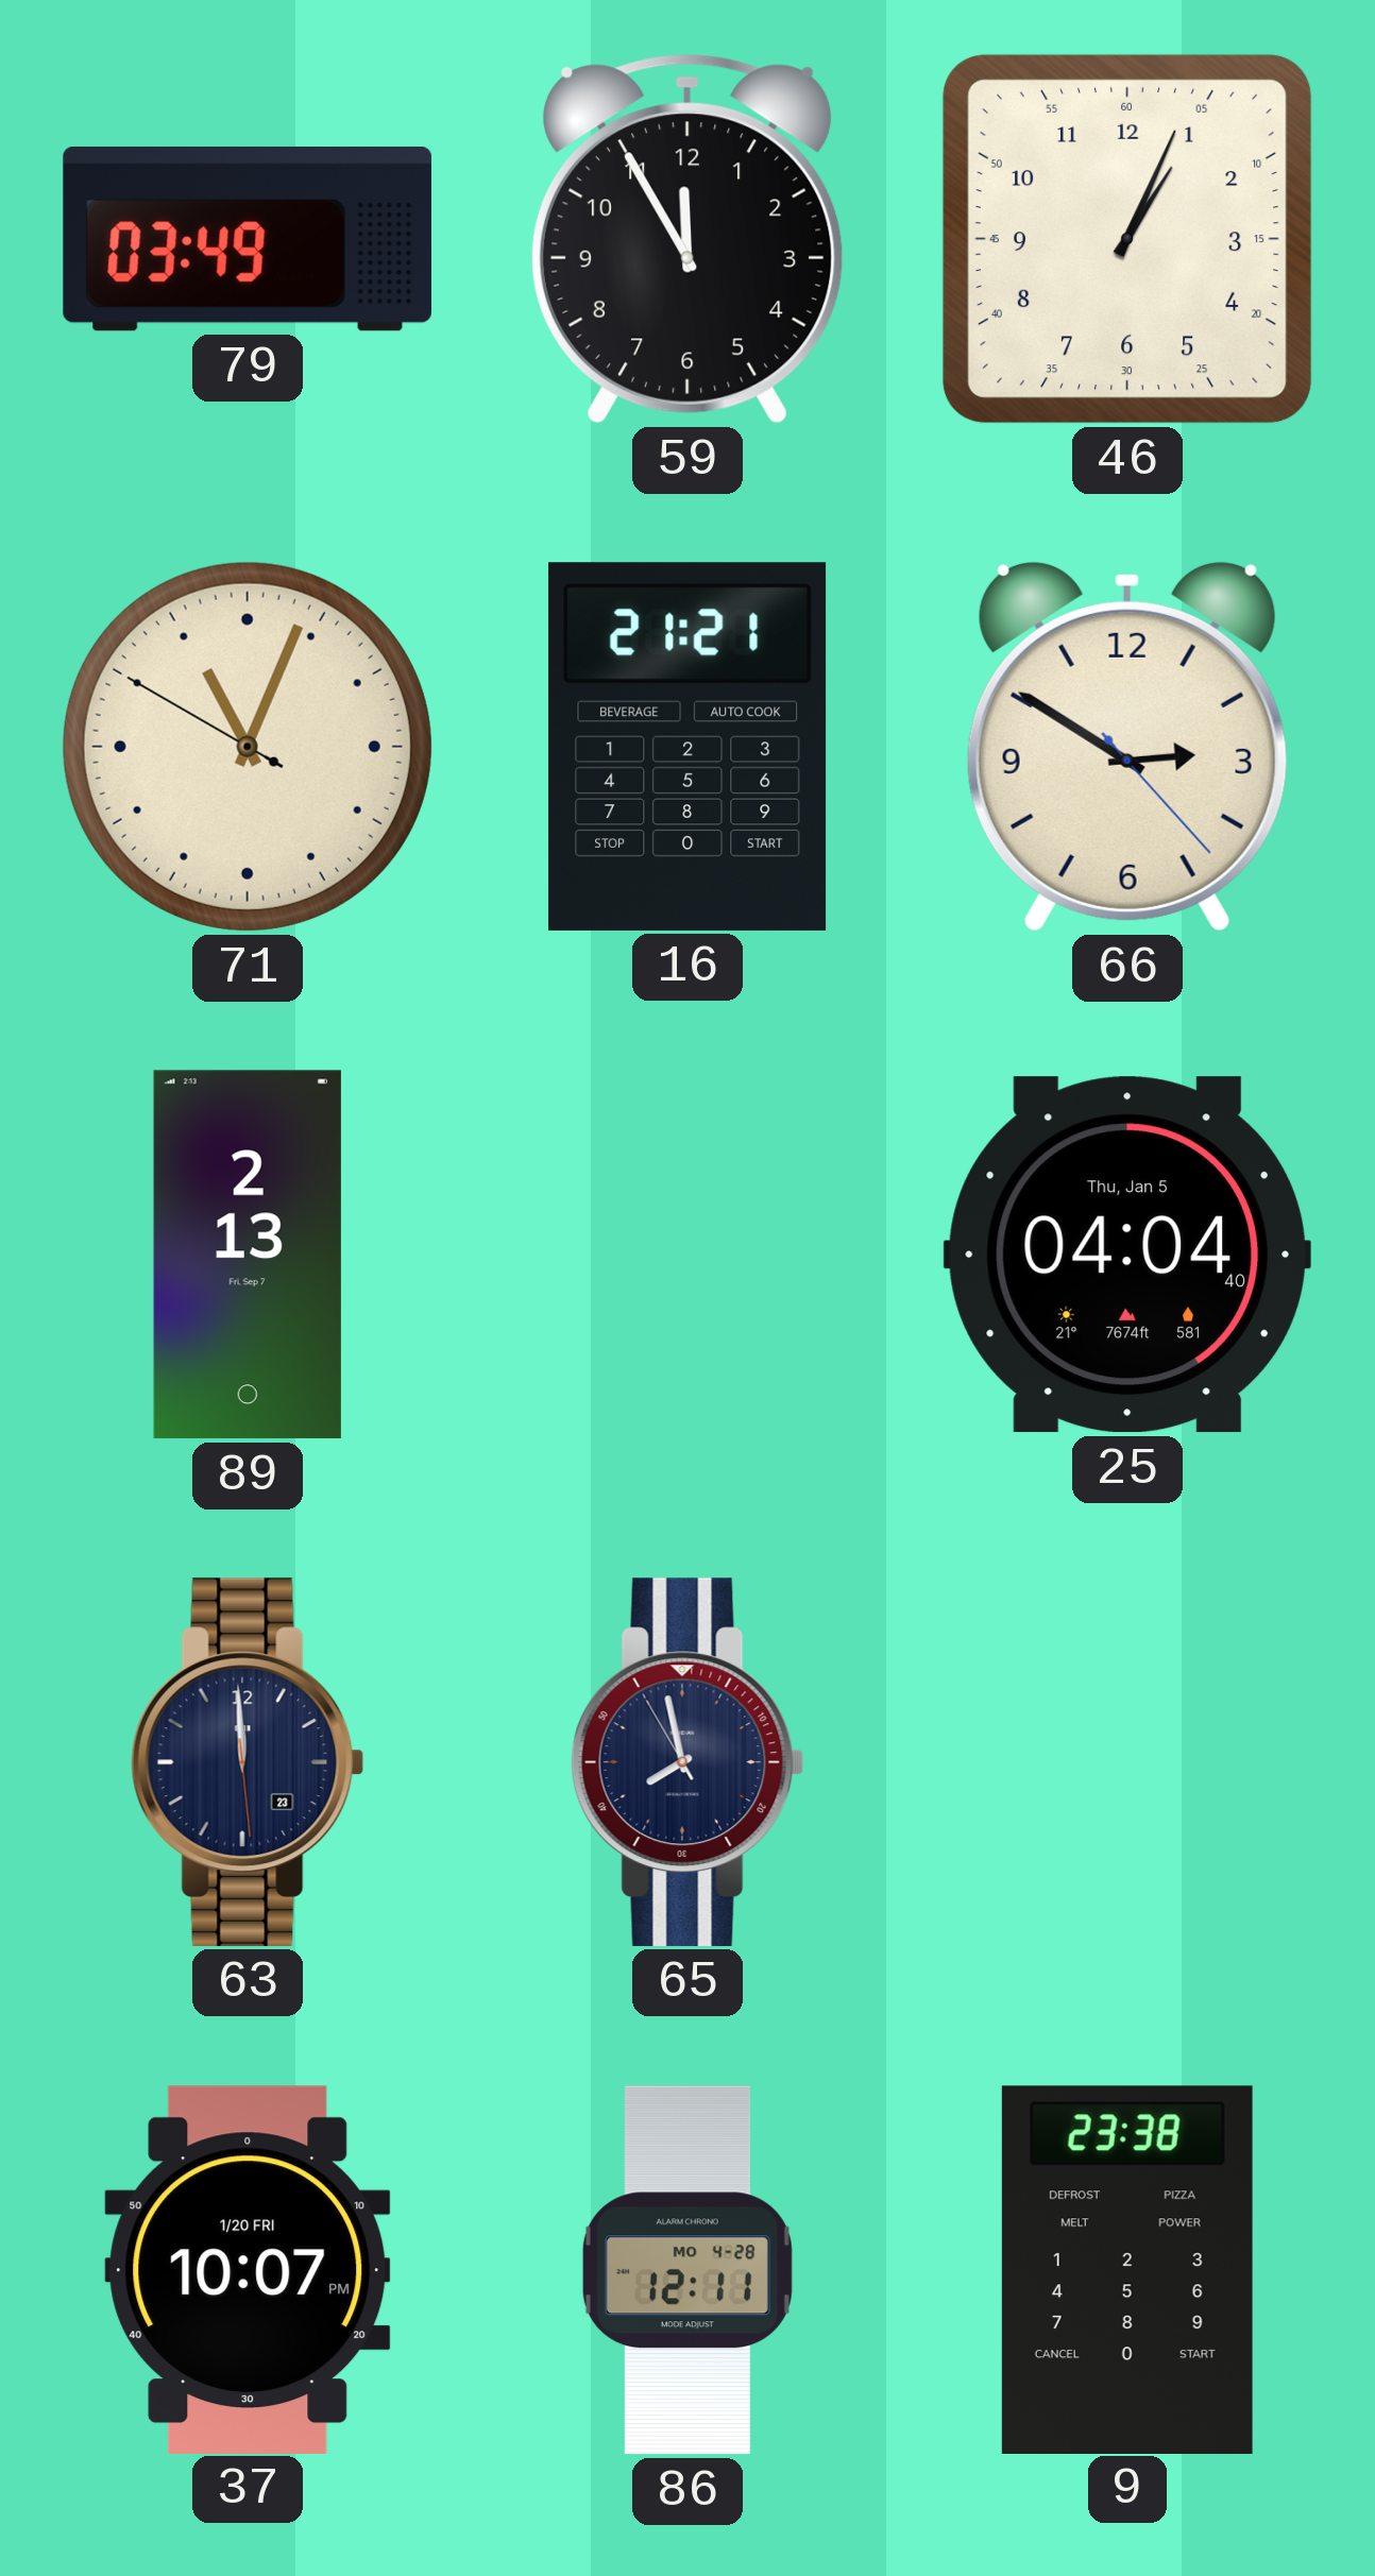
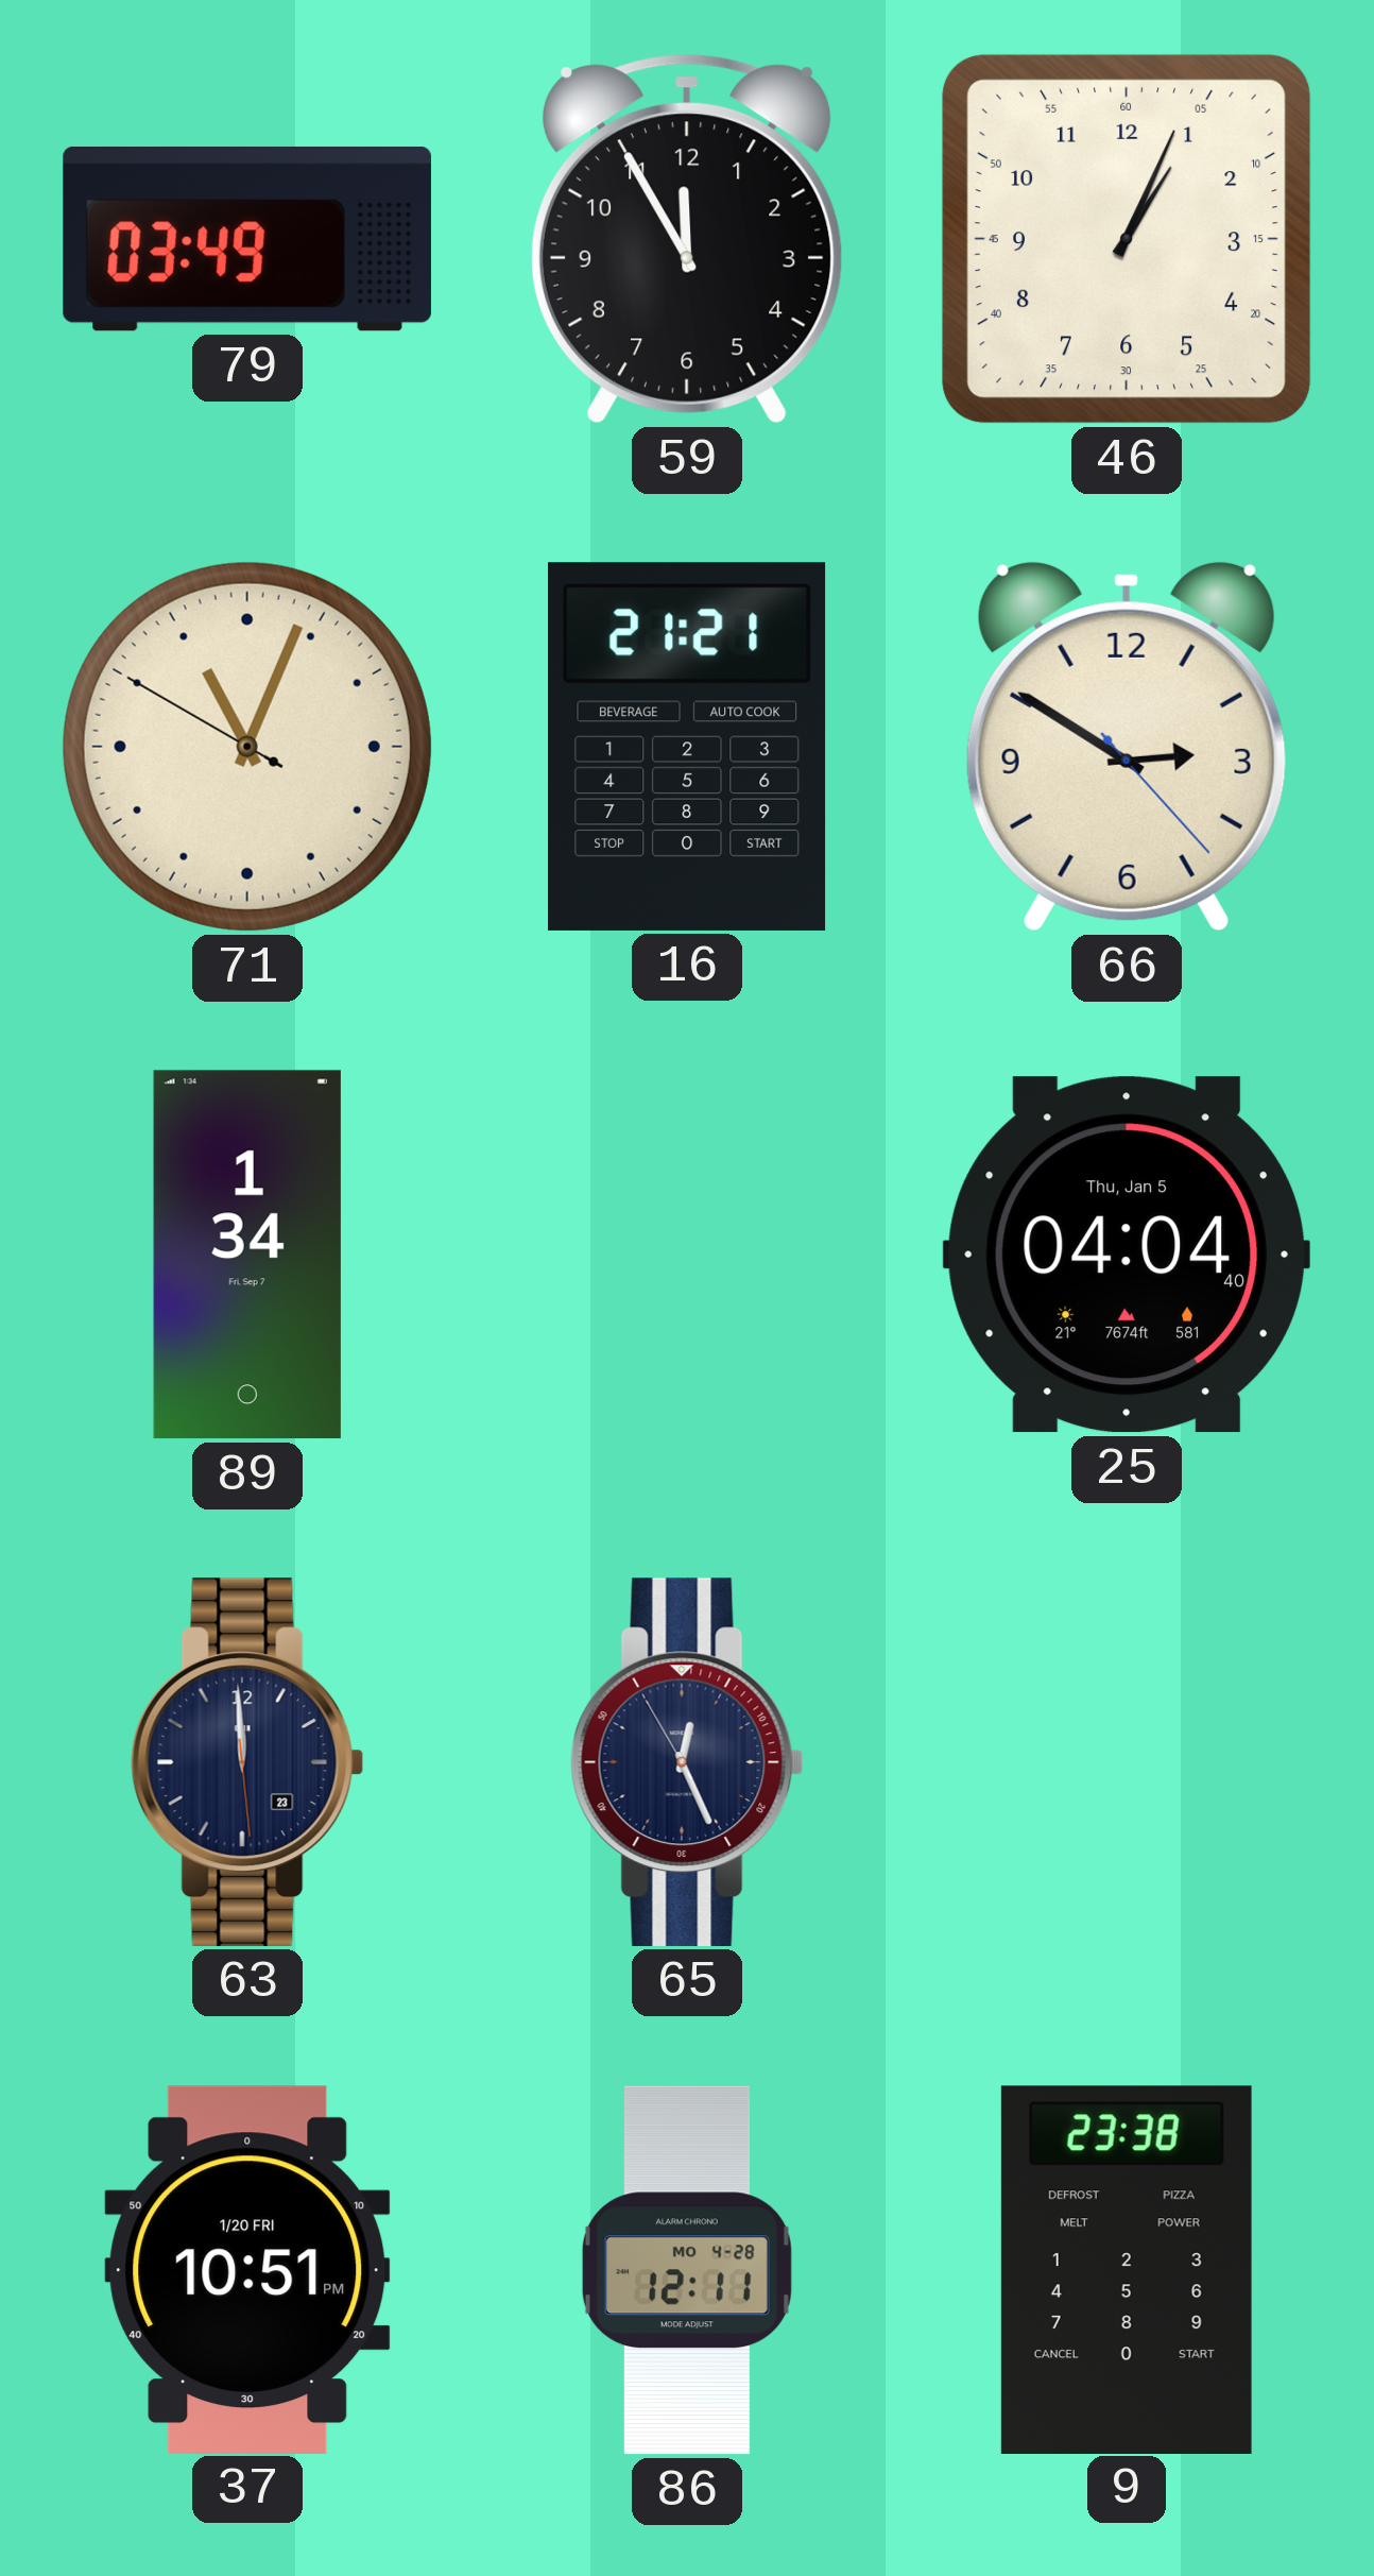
89: 2:13 -> 1:34
65: 7:57 -> 12:25
37: 10:07 -> 10:51
